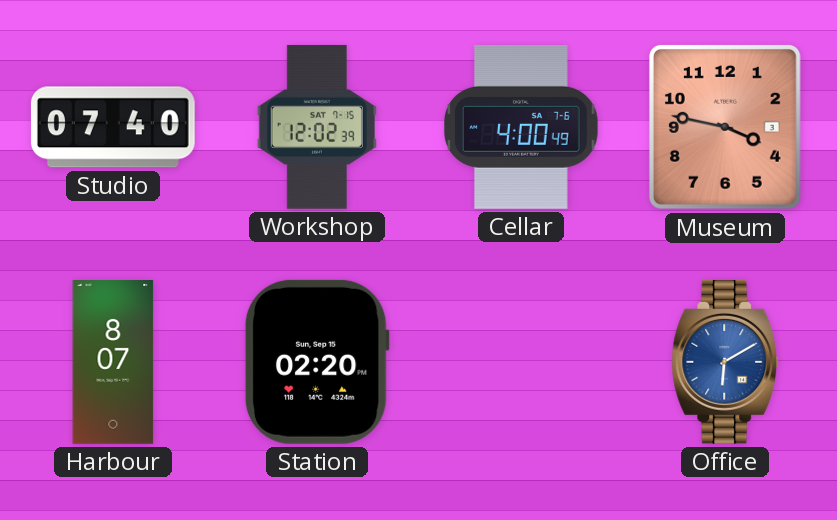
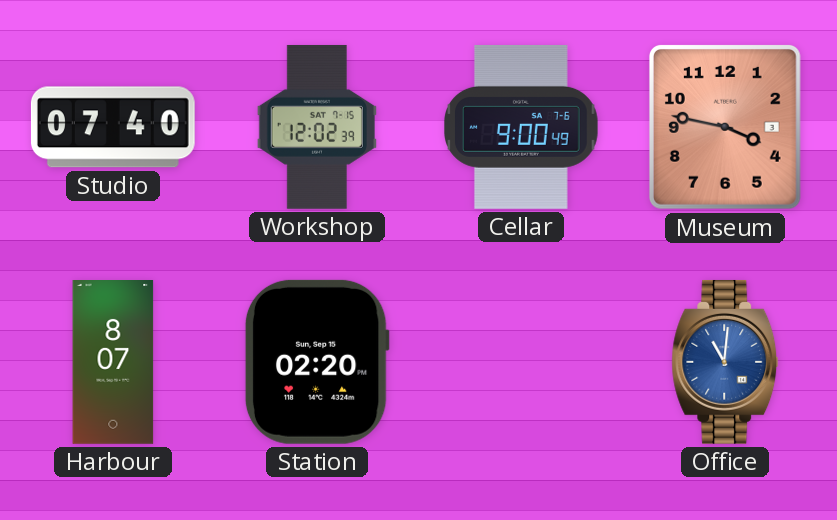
Cellar: 4:00 -> 9:00
Office: 6:10 -> 11:01
